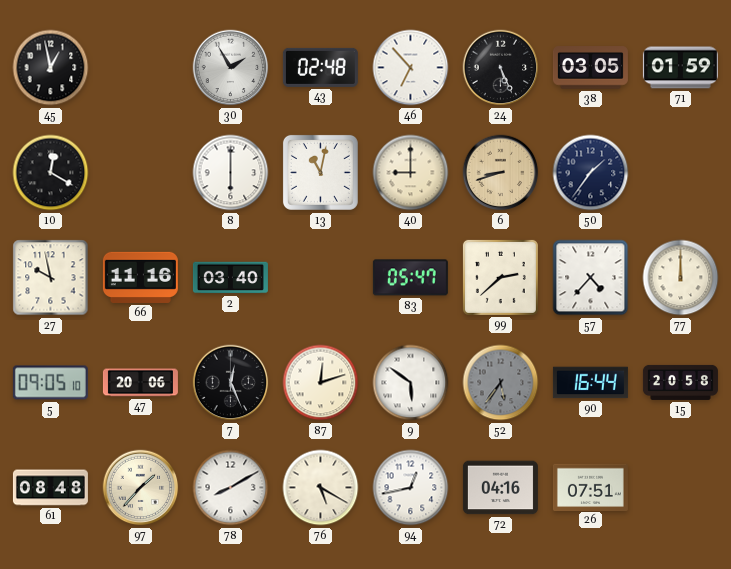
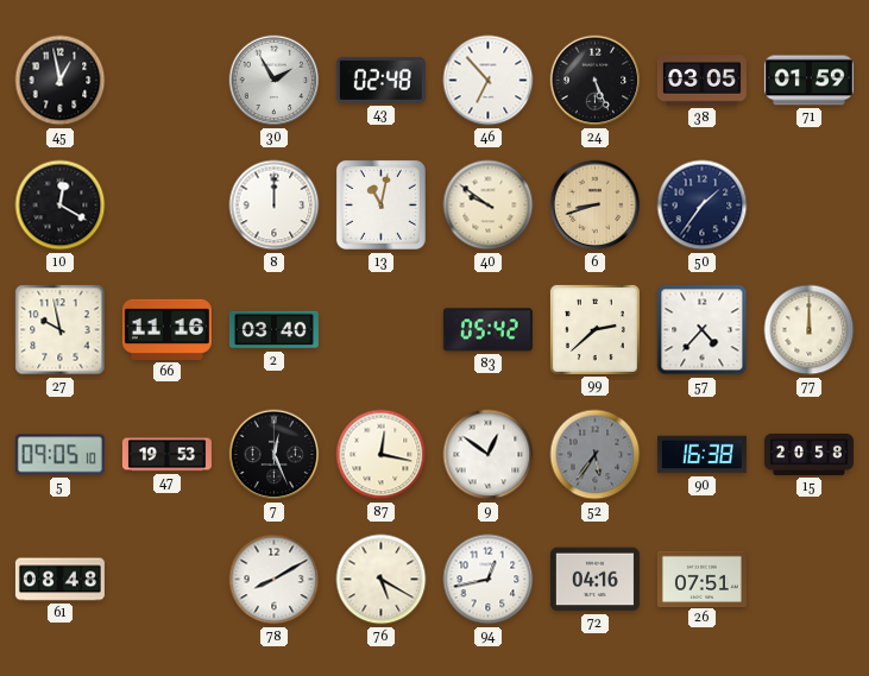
8: 6:00 -> 12:00
40: 9:00 -> 9:51
83: 05:47 -> 05:42
47: 20:06 -> 19:53
87: 12:12 -> 12:17
9: 5:51 -> 12:51
90: 16:44 -> 16:38
97: 1:37 -> none
